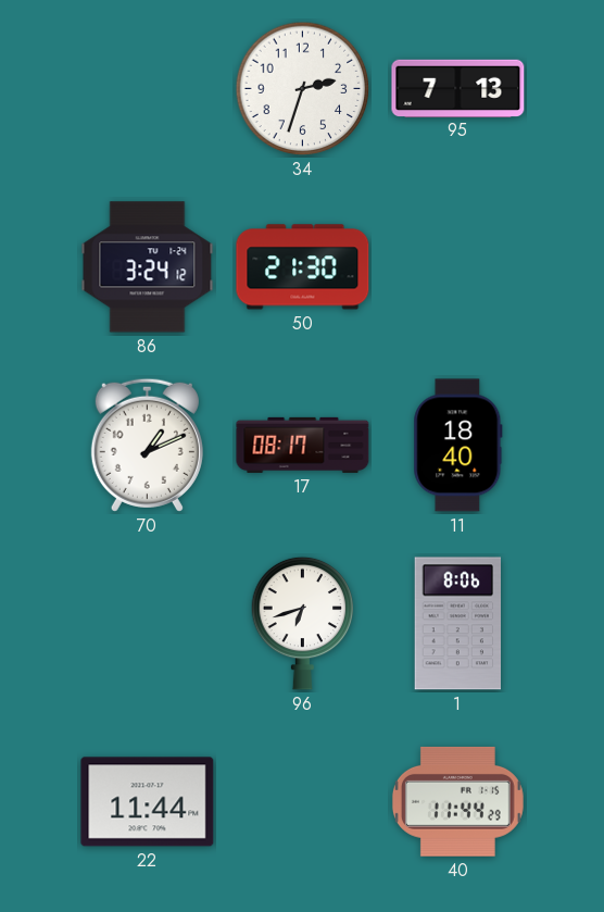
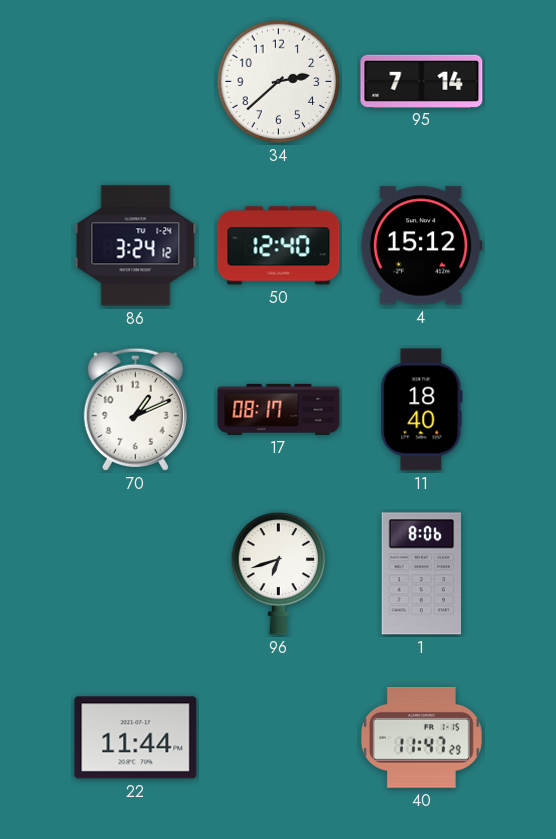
34: 2:33 -> 2:38
95: 7:13 -> 7:14
50: 21:30 -> 12:40
4: none -> 15:12
40: 11:44 -> 11:47
